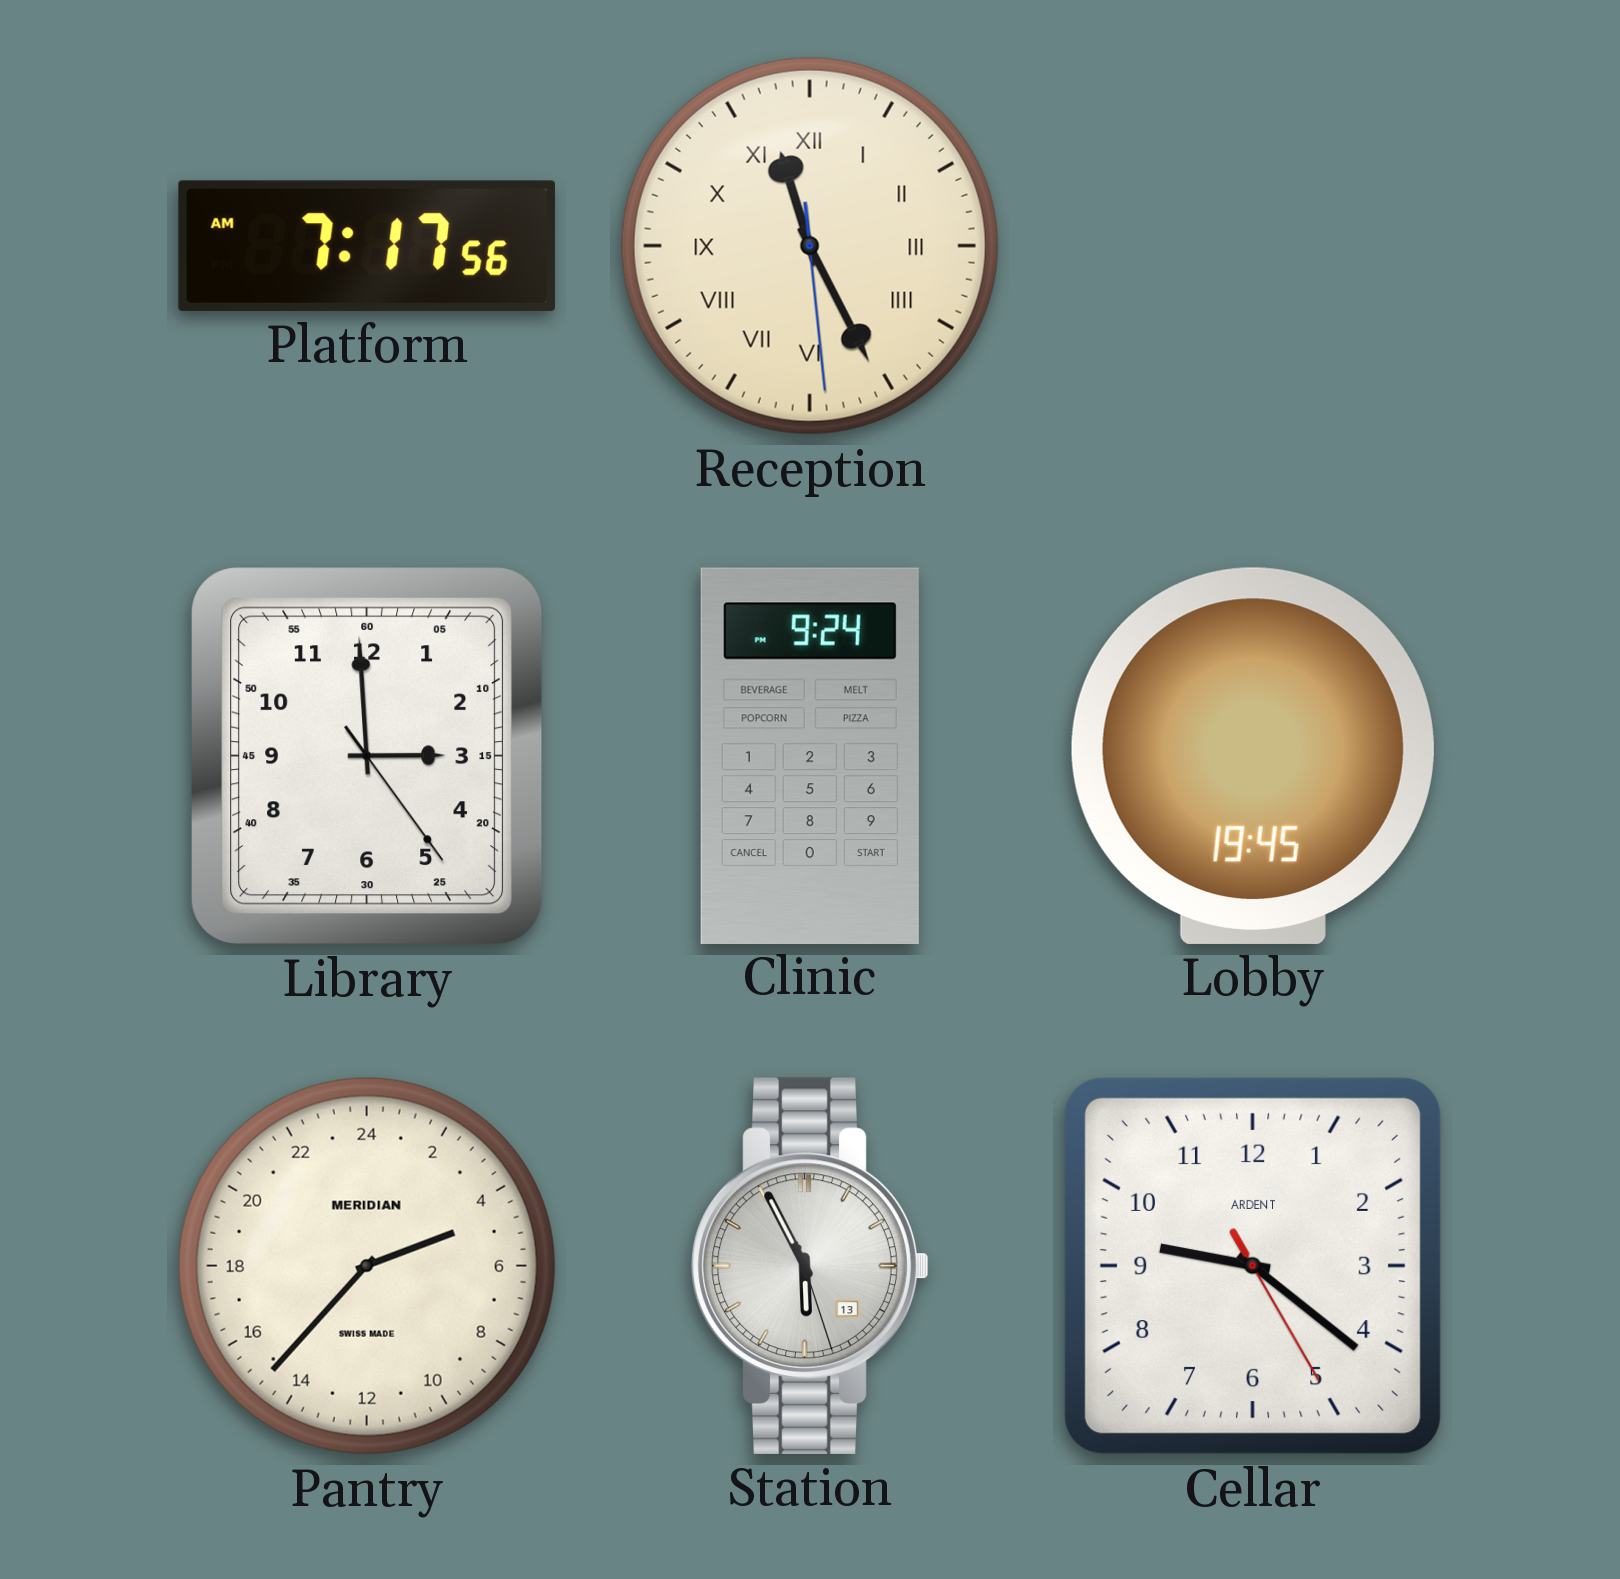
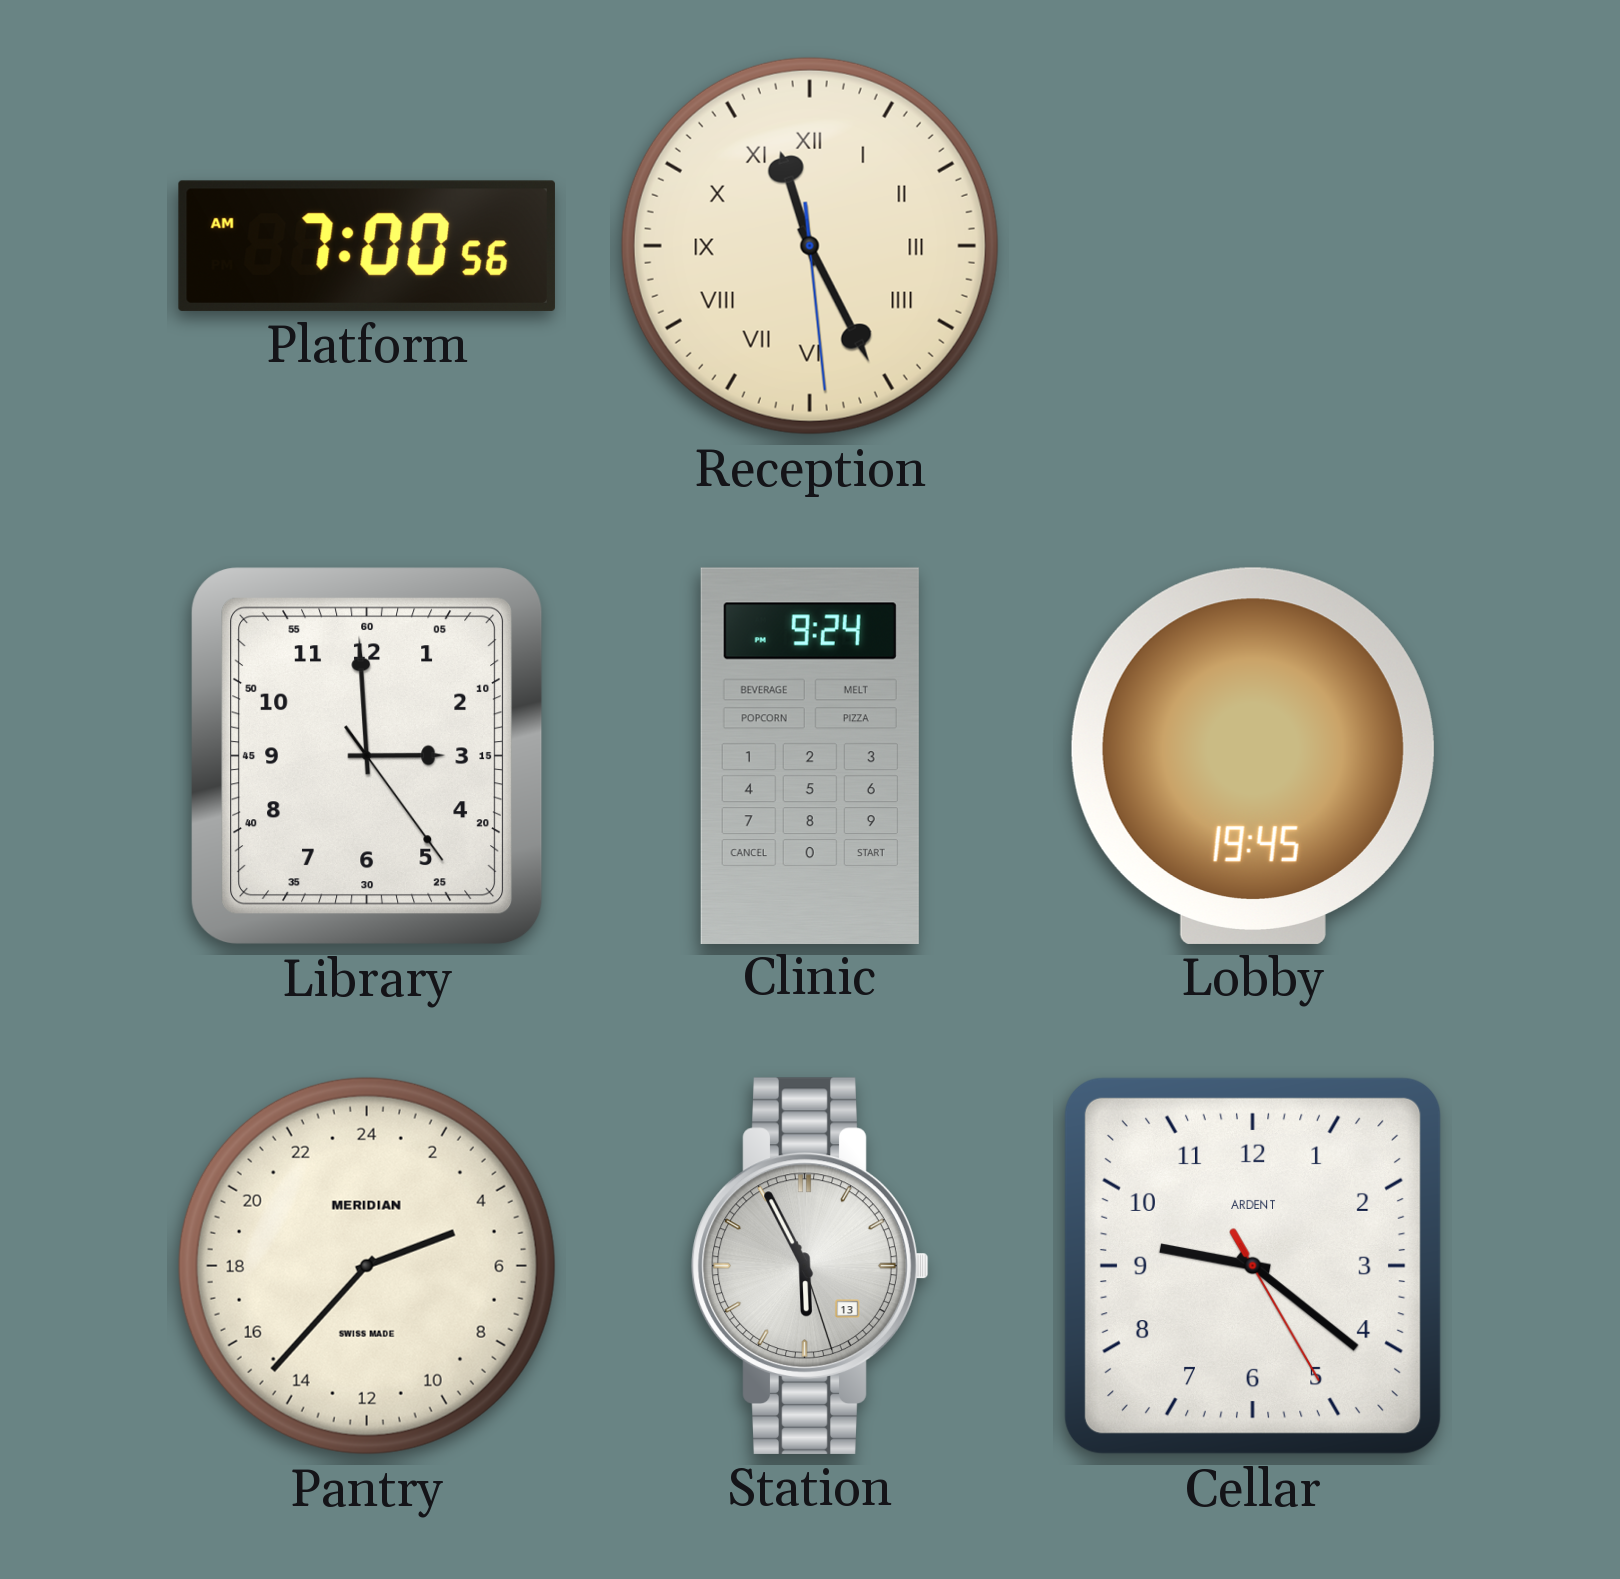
Platform: 7:17 -> 7:00
